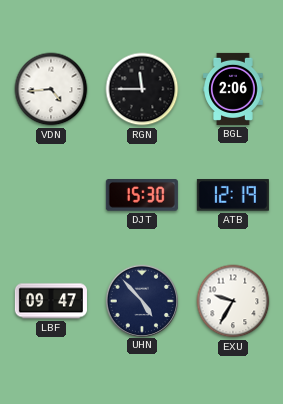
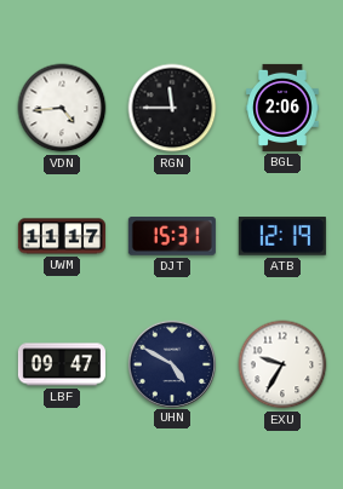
UWM: none -> 11:17
DJT: 15:30 -> 15:31
UHN: 4:53 -> 4:50
